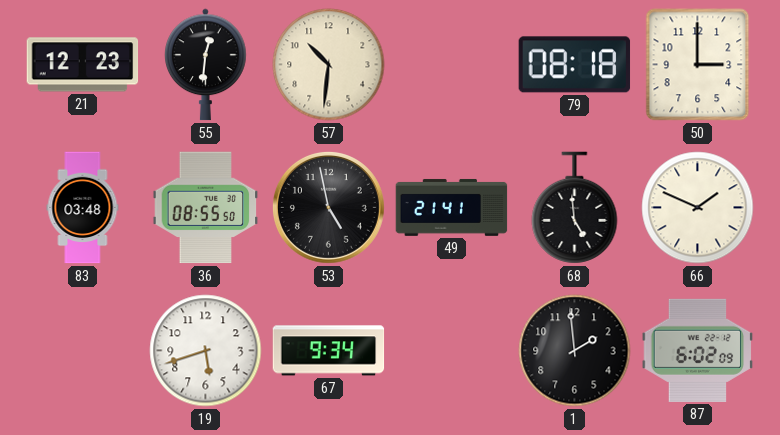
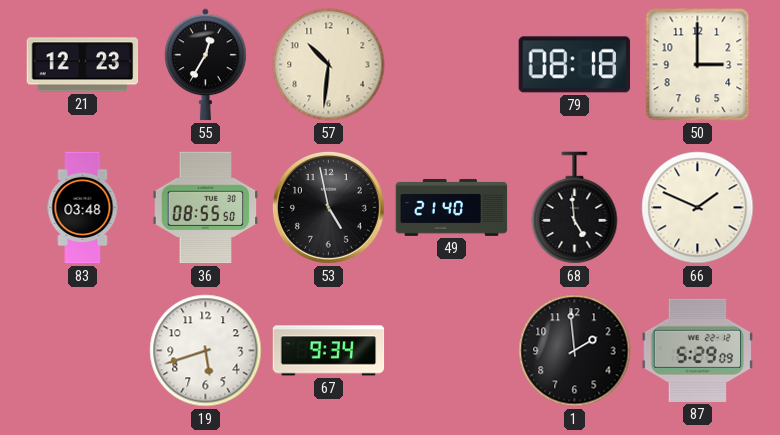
55: 12:31 -> 12:35
49: 21:41 -> 21:40
87: 6:02 -> 5:29
